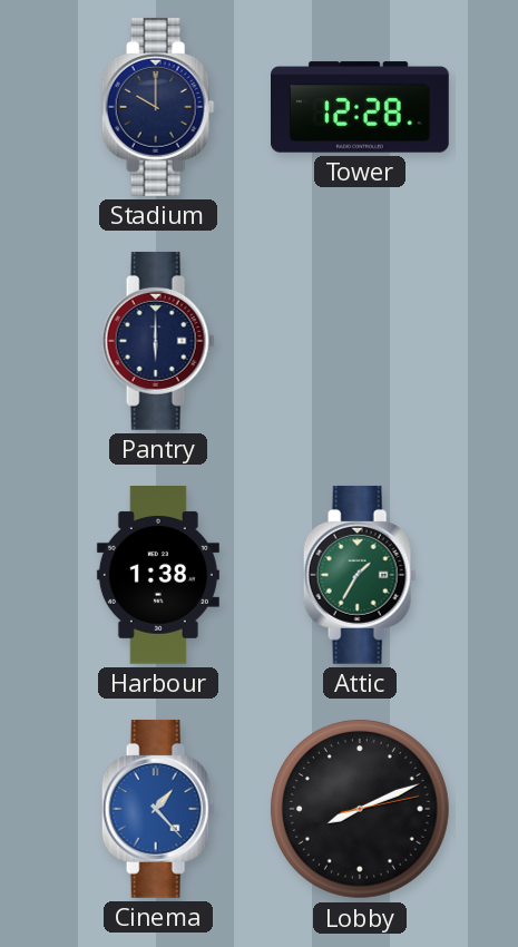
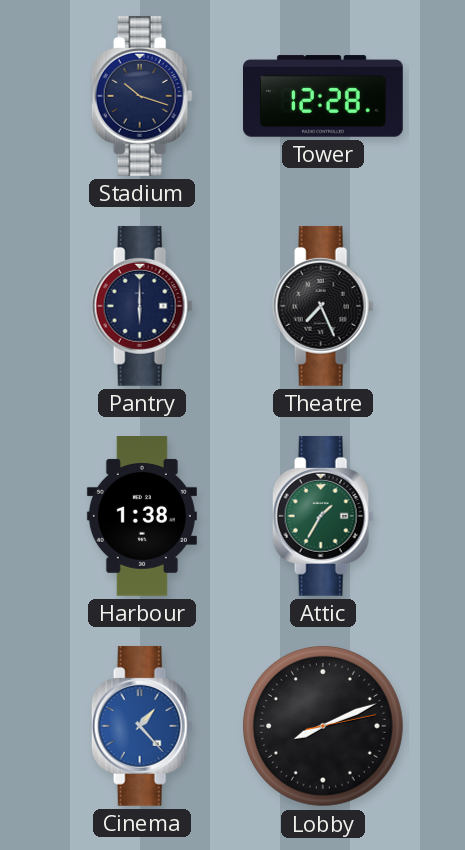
Stadium: 10:00 -> 10:18
Theatre: none -> 7:26
